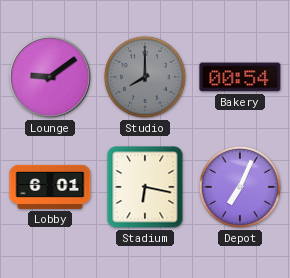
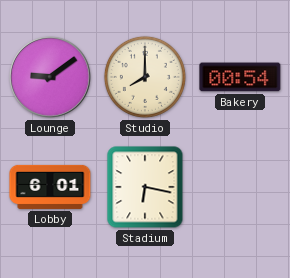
Studio dial: grey -> cream
Depot: 7:04 -> none
